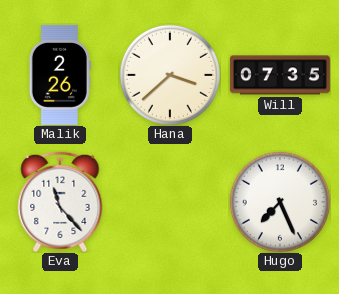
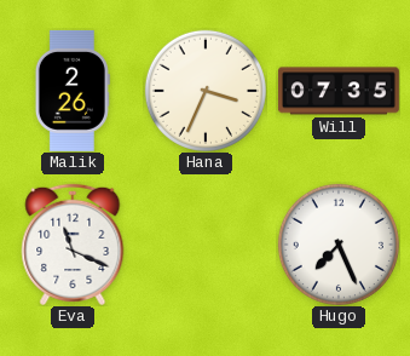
Hana: 3:38 -> 3:34
Eva: 11:23 -> 11:19
